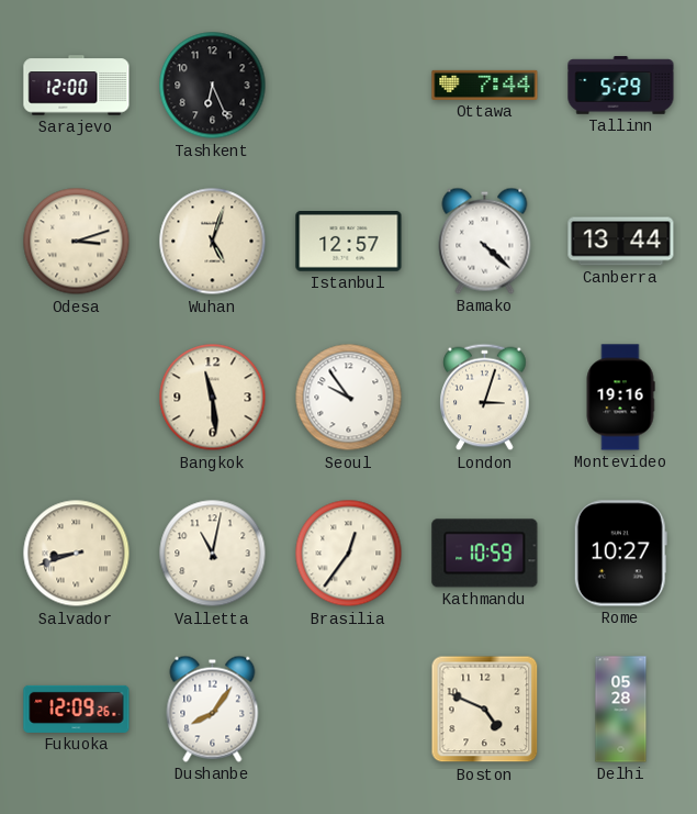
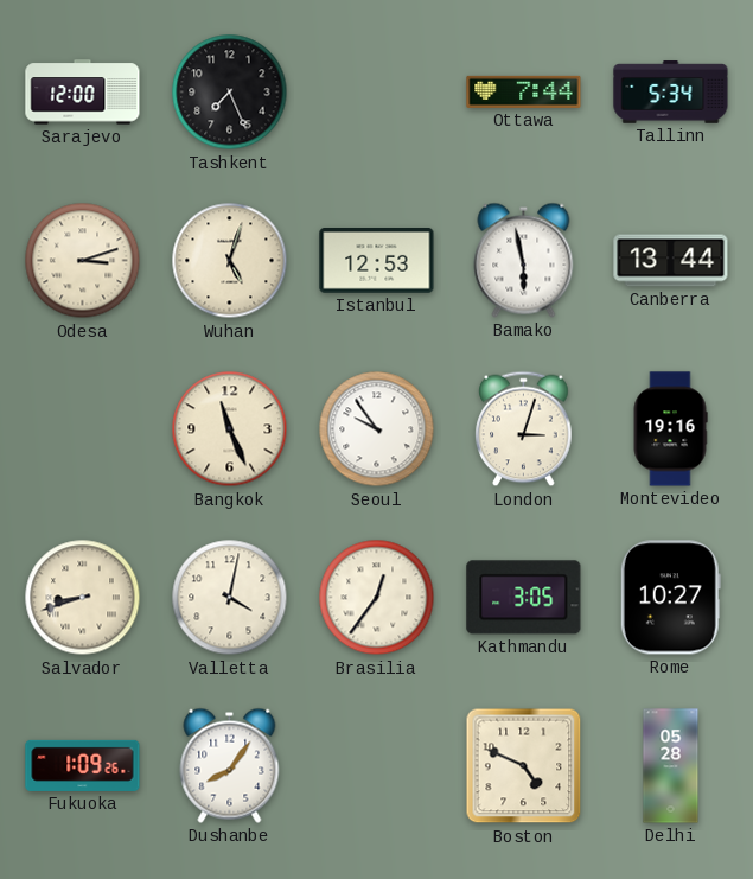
Tashkent: 6:26 -> 7:26
Tallinn: 5:29 -> 5:34
Istanbul: 12:57 -> 12:53
Bamako: 4:22 -> 5:58
Bangkok: 11:29 -> 11:26
Valletta: 11:02 -> 4:02
Kathmandu: 10:59 -> 3:05
Fukuoka: 12:09 -> 1:09
